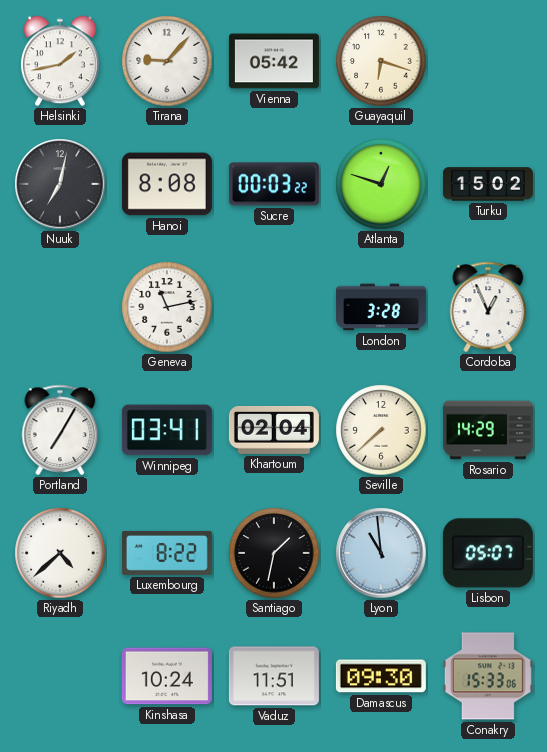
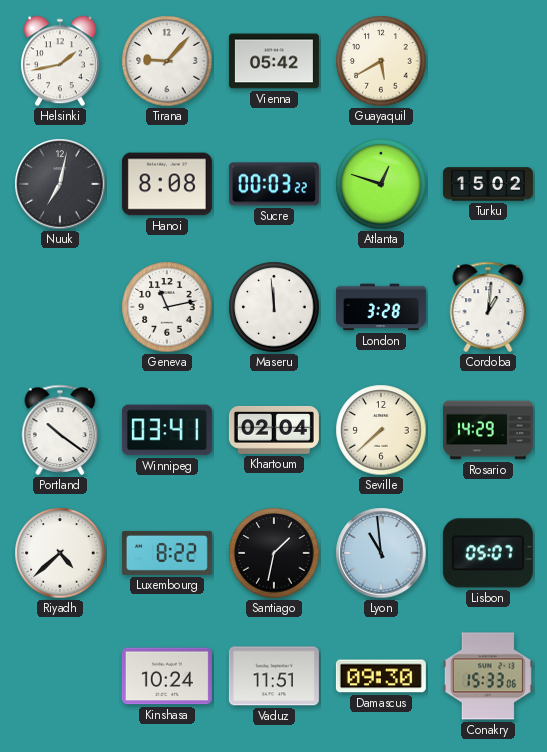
Guayaquil: 6:18 -> 5:40
Maseru: none -> 11:59
Cordoba: 12:56 -> 1:01
Portland: 7:05 -> 10:21
